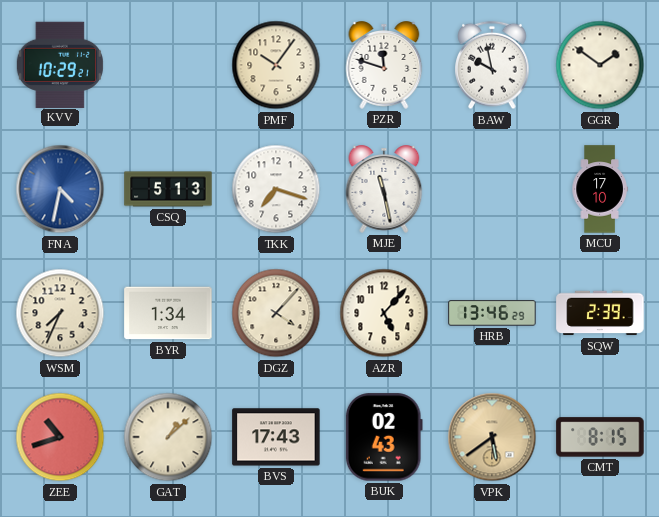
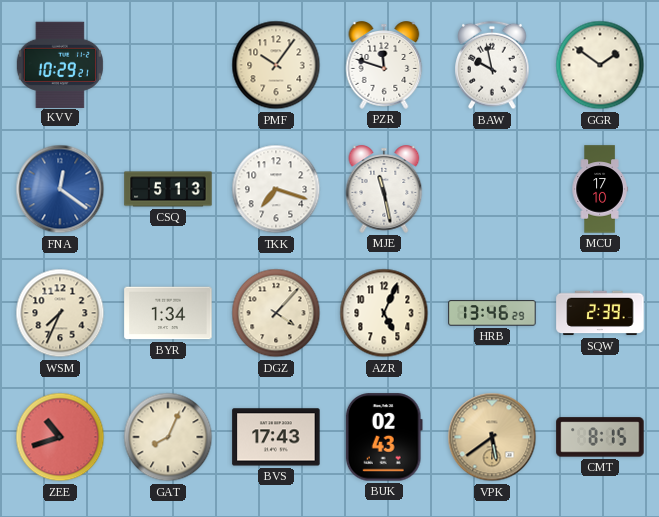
FNA: 4:32 -> 12:21
AZR: 5:07 -> 5:04
GAT: 1:08 -> 8:04
